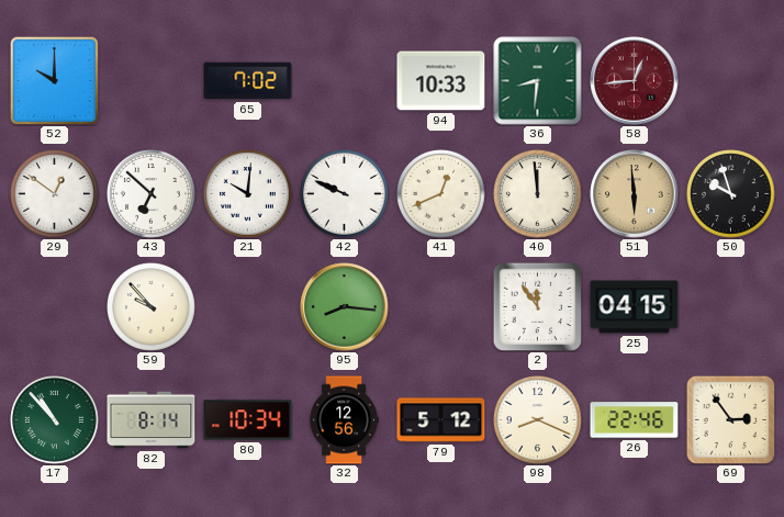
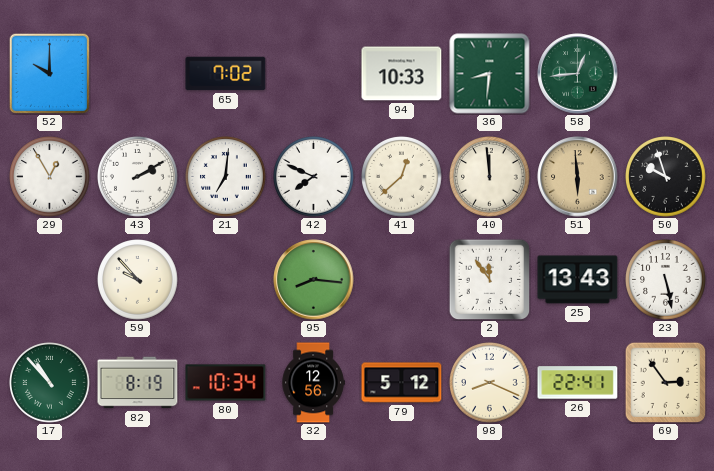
58 dial: burgundy -> green
29: 12:51 -> 12:55
43: 6:52 -> 2:10
21: 10:01 -> 7:01
42: 9:49 -> 7:49
41: 12:41 -> 12:38
25: 04:15 -> 13:43
23: none -> 5:28
82: 8:14 -> 8:19
26: 22:46 -> 22:41
